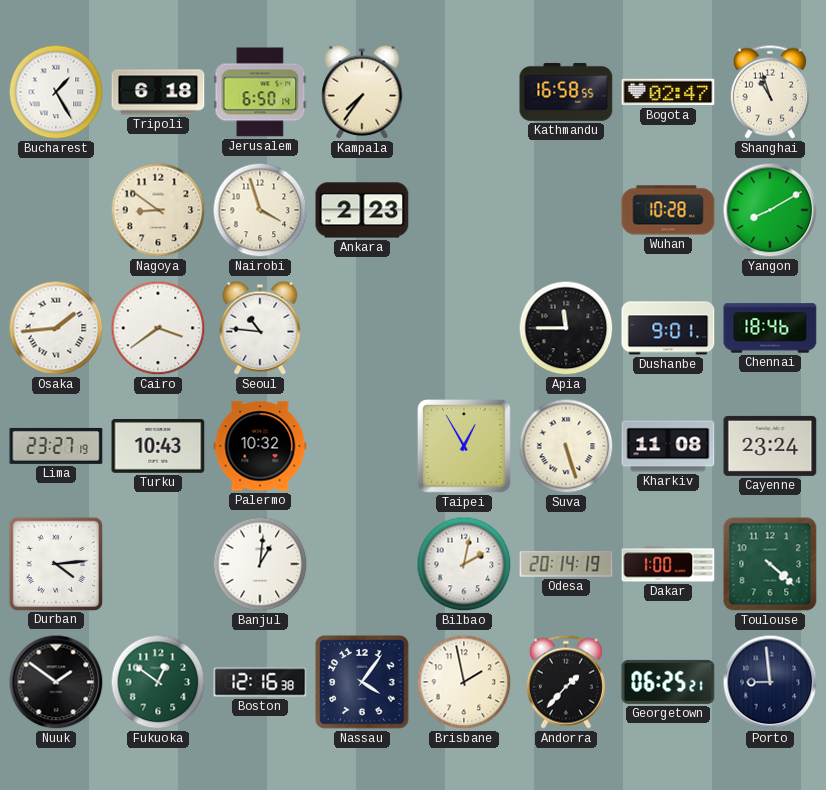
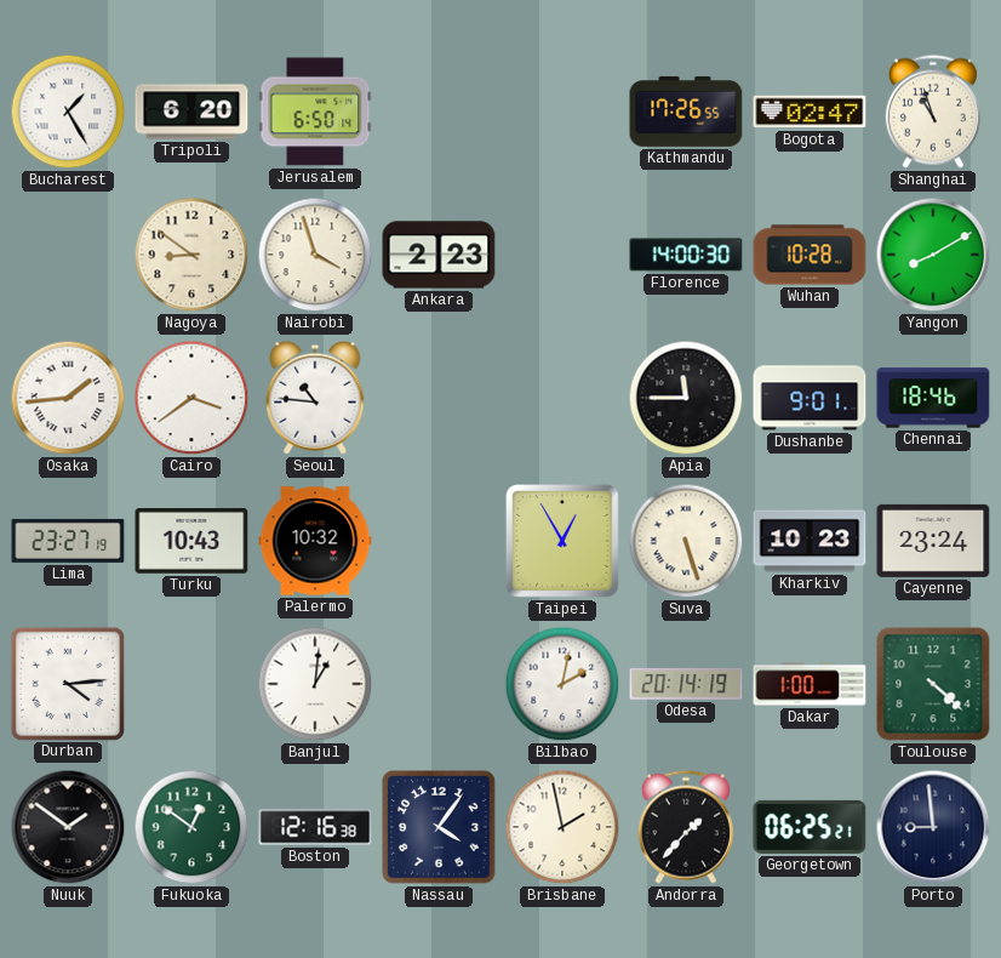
Tripoli: 6:18 -> 6:20
Kampala: 7:36 -> none
Kathmandu: 16:58 -> 17:26
Florence: none -> 14:00
Kharkiv: 11:08 -> 10:23
